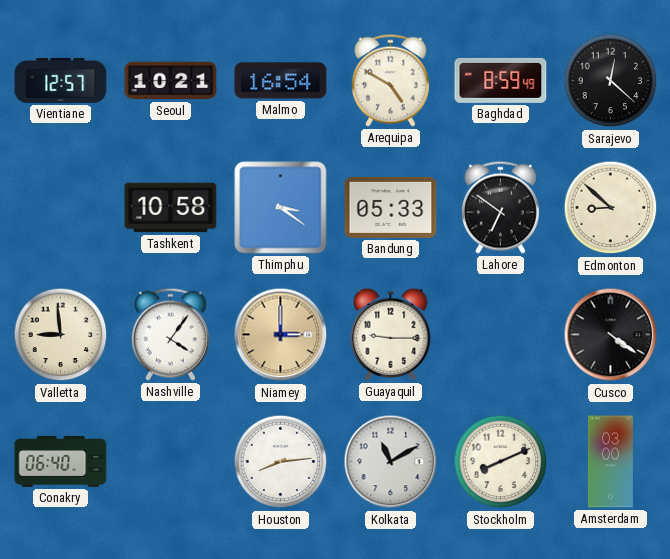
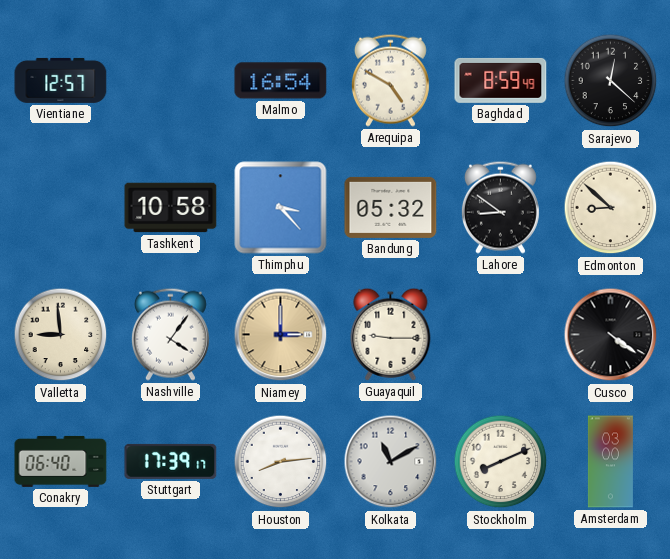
Seoul: 10:21 -> none
Thimphu: 3:21 -> 3:23
Bandung: 05:33 -> 05:32
Lahore: 6:51 -> 8:51
Stuttgart: none -> 17:39
